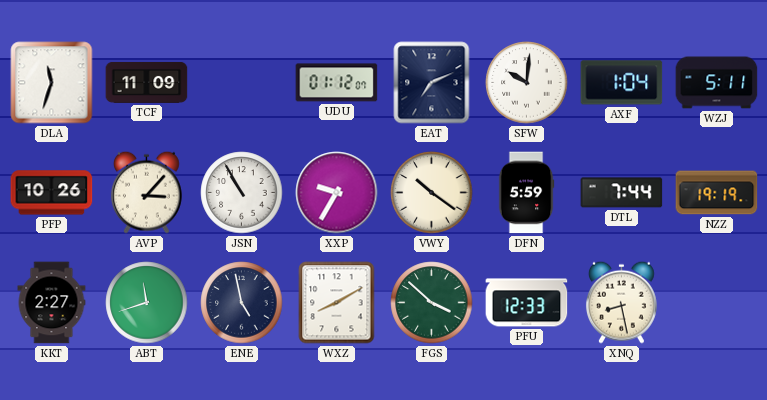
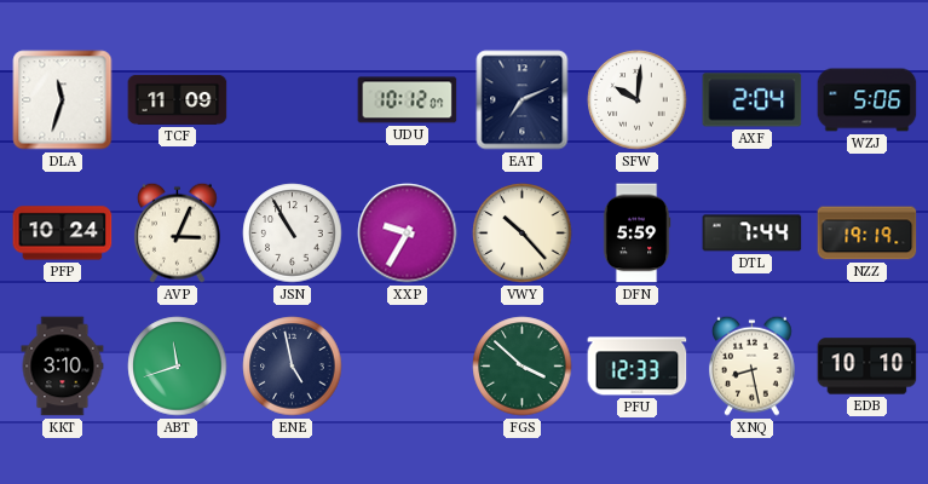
UDU: 01:12 -> 10:12
AXF: 1:04 -> 2:04
WZJ: 5:11 -> 5:06
PFP: 10:26 -> 10:24
AVP: 3:07 -> 3:04
VWY: 10:21 -> 10:23
KKT: 2:27 -> 3:10
WXZ: 8:10 -> none
EDB: none -> 10:10
